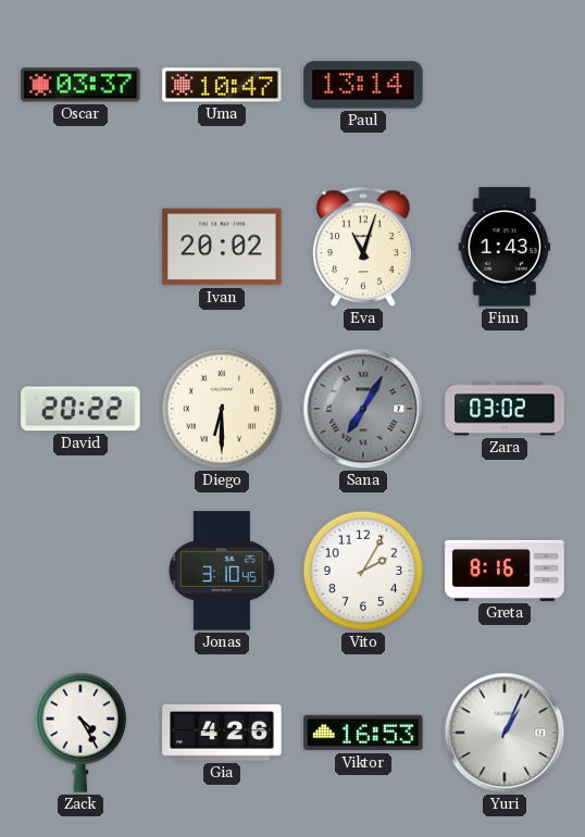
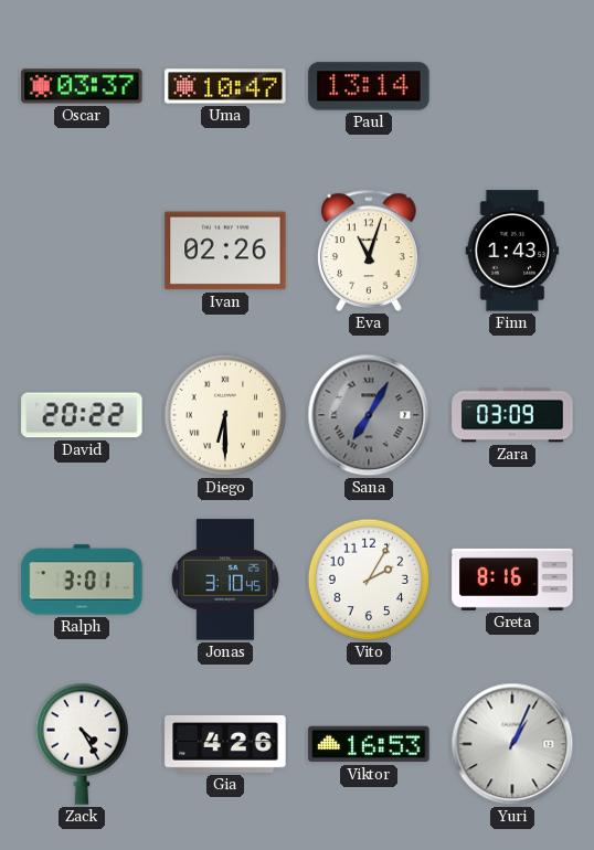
Ivan: 20:02 -> 02:26
Zara: 03:02 -> 03:09
Ralph: none -> 3:01
